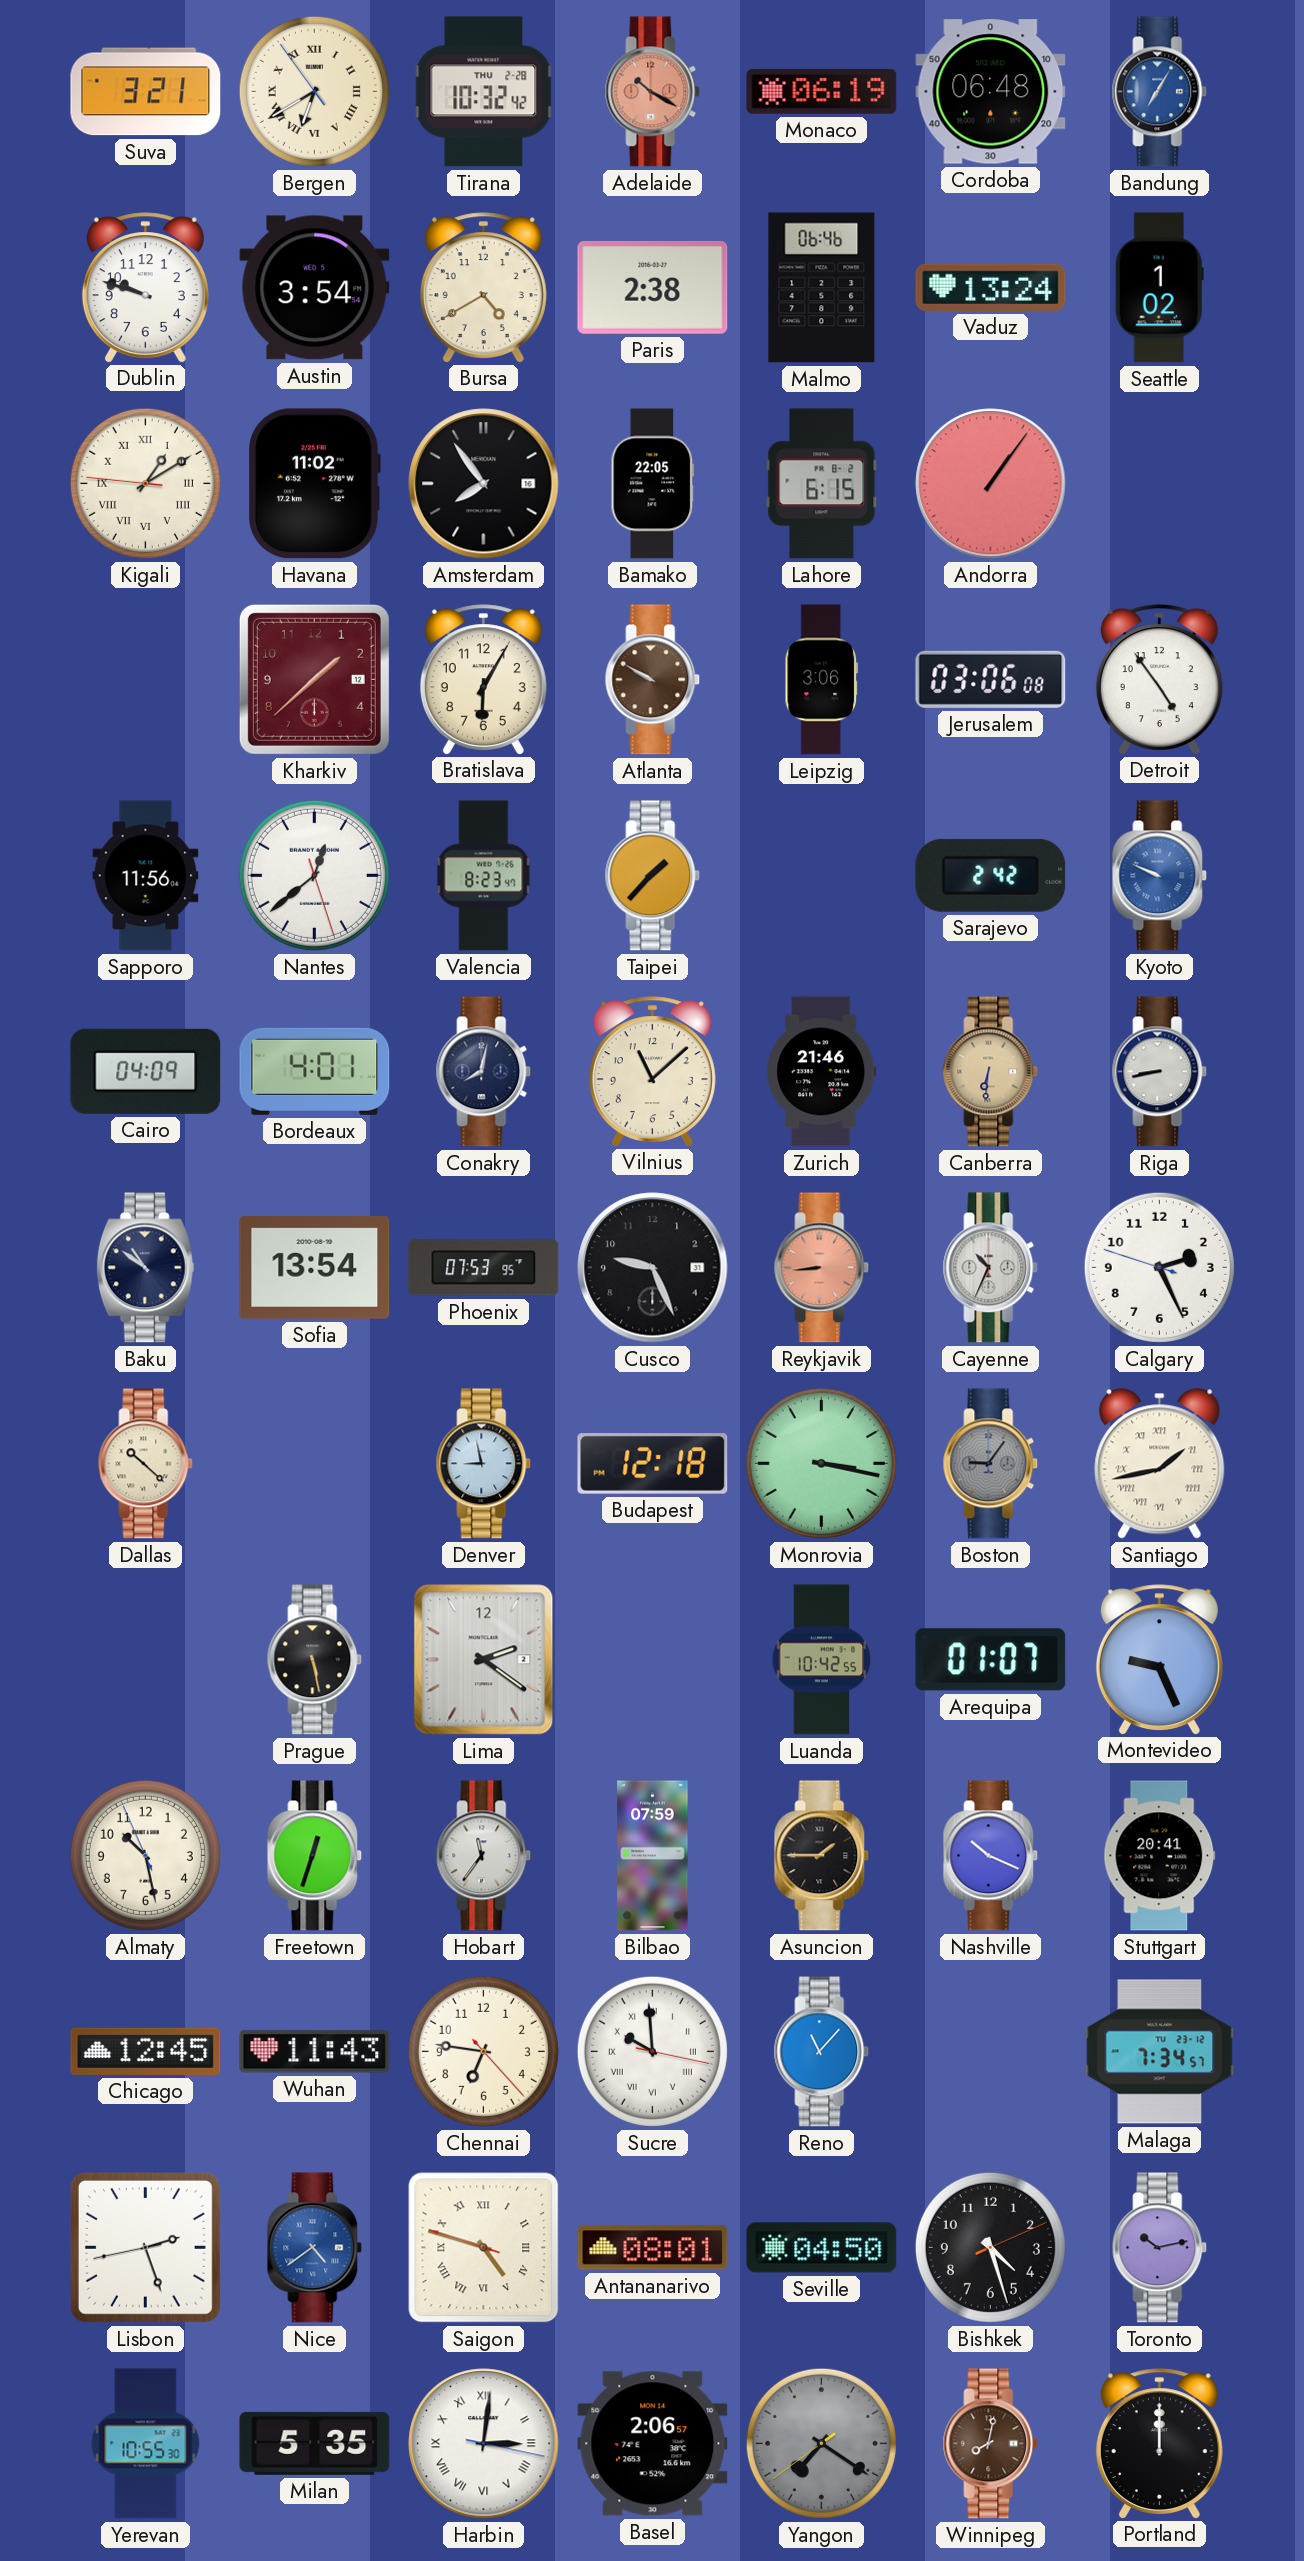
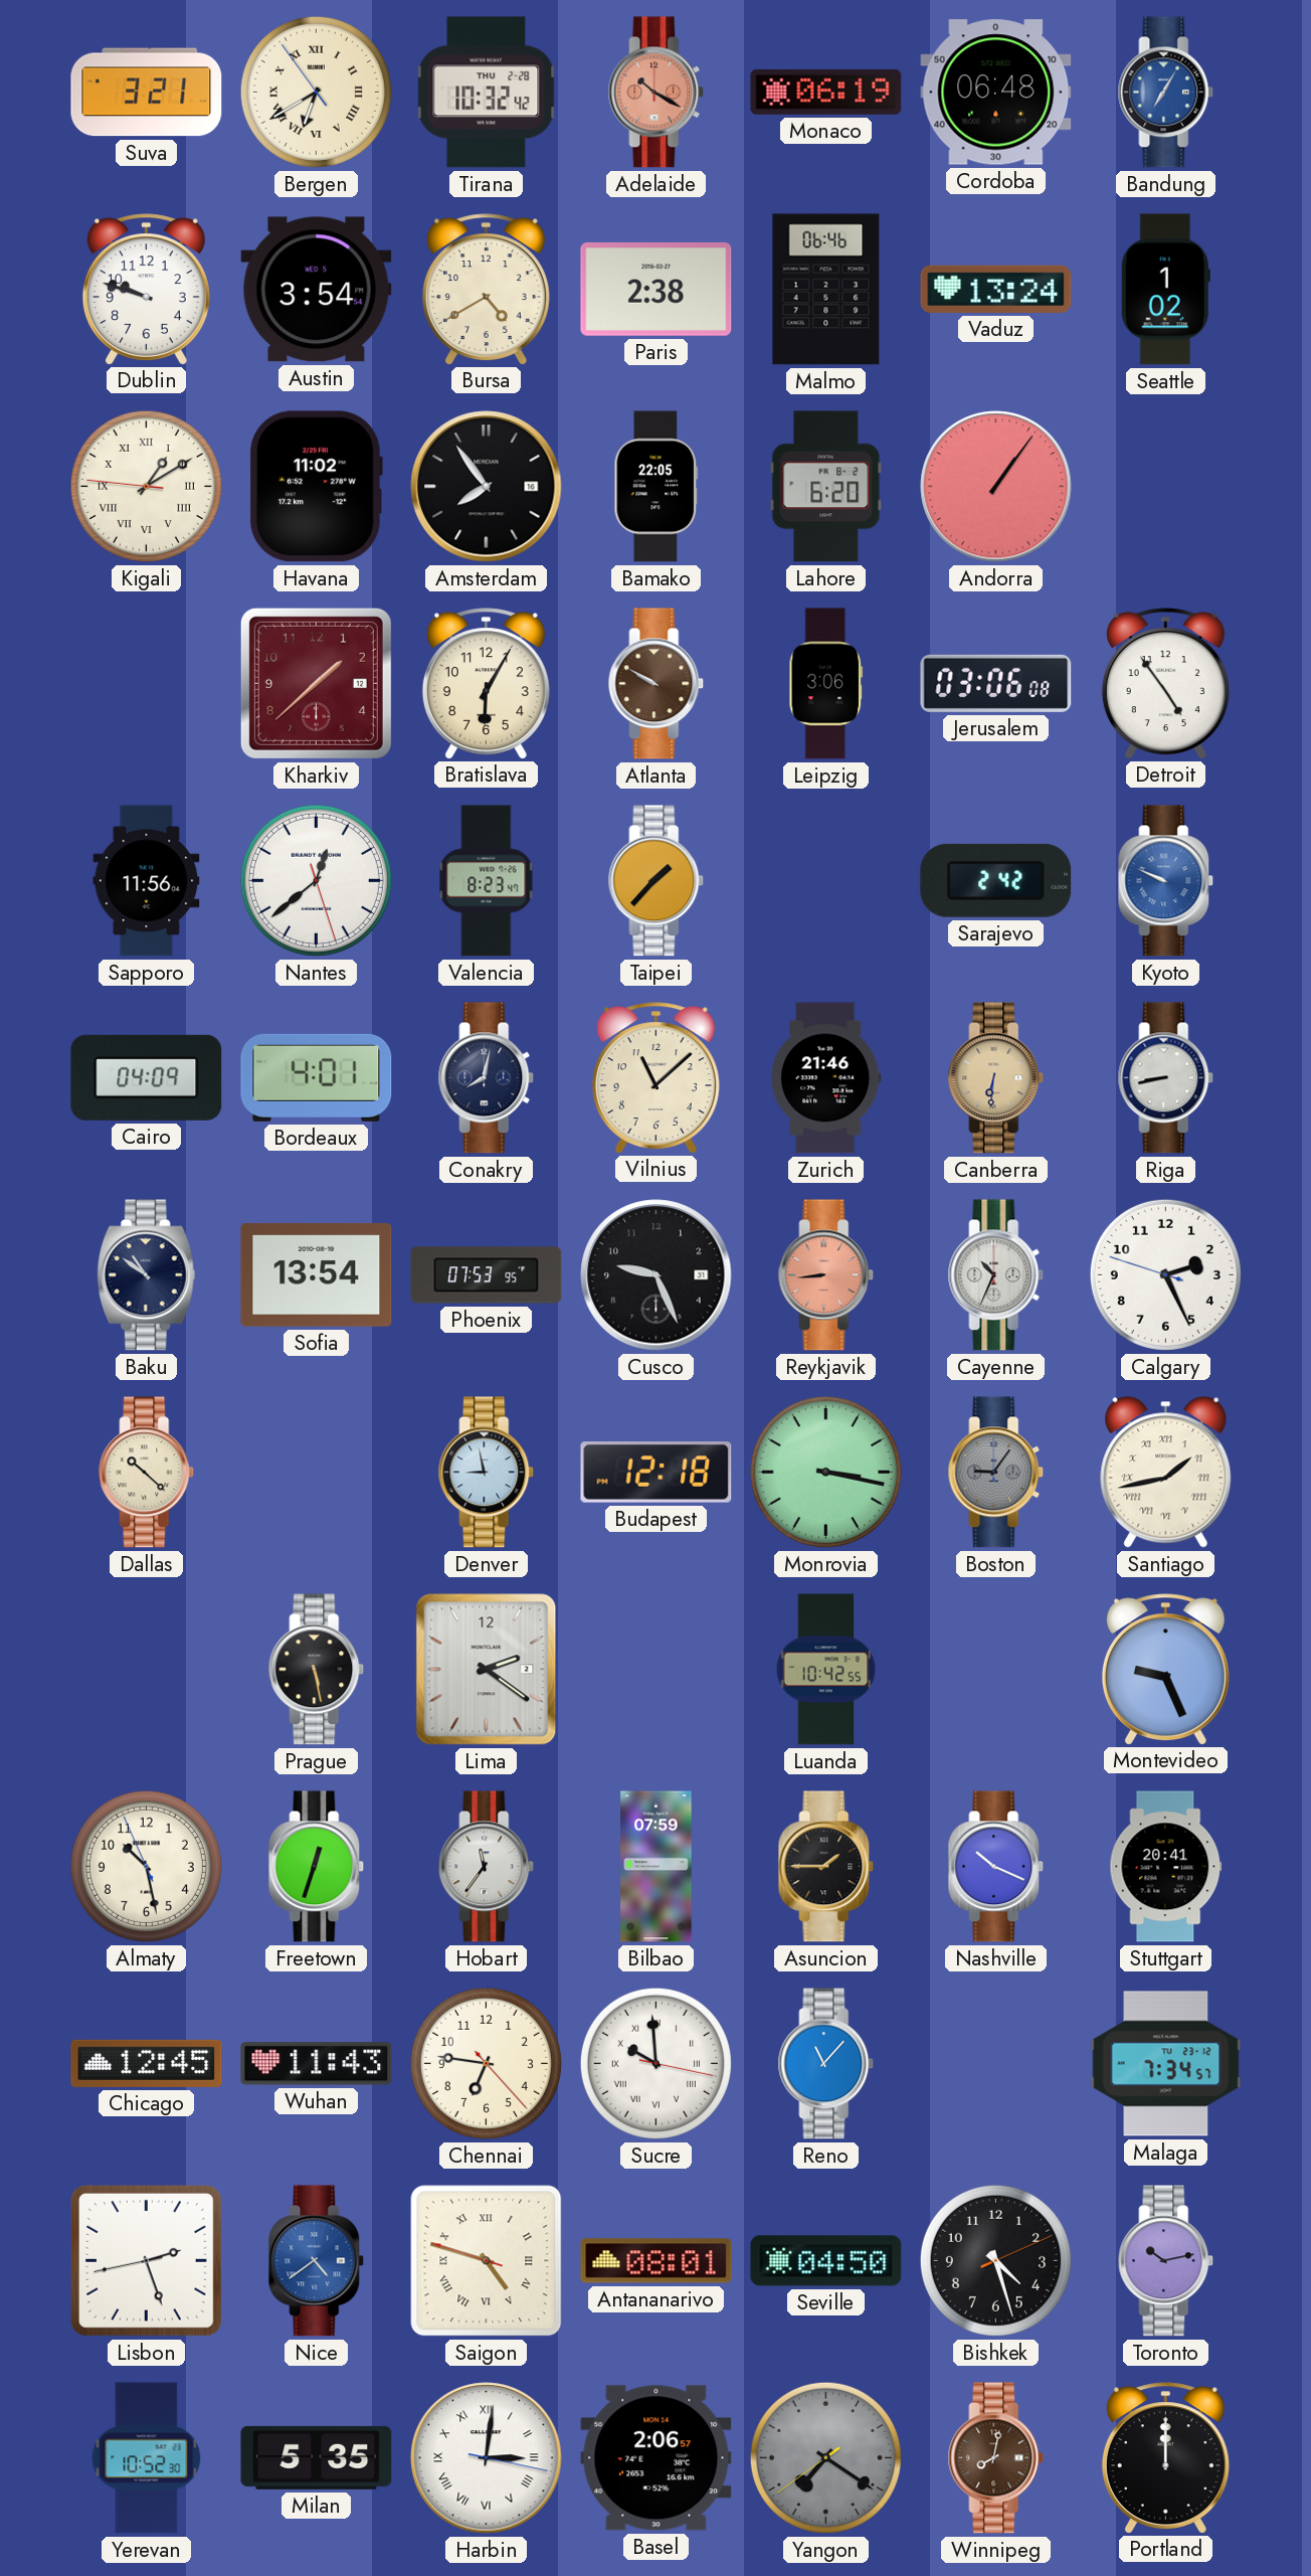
Lahore: 6:15 -> 6:20
Arequipa: 01:07 -> none
Yerevan: 10:55 -> 10:52
